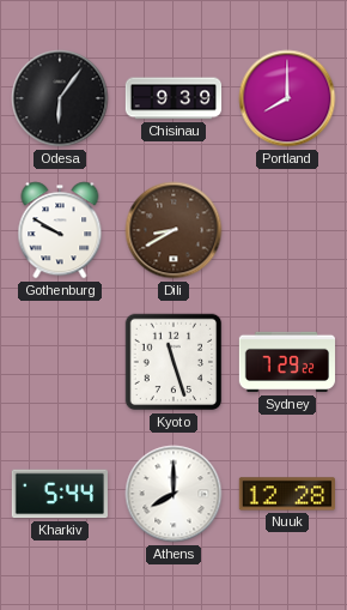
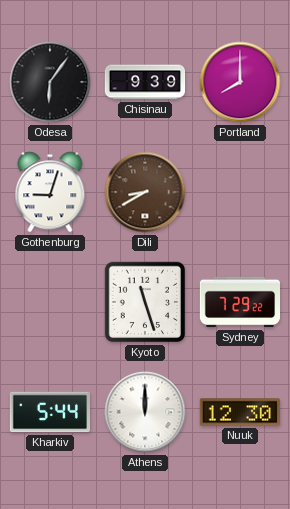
Gothenburg: 9:50 -> 9:03
Athens: 8:00 -> 12:00
Nuuk: 12:28 -> 12:30
